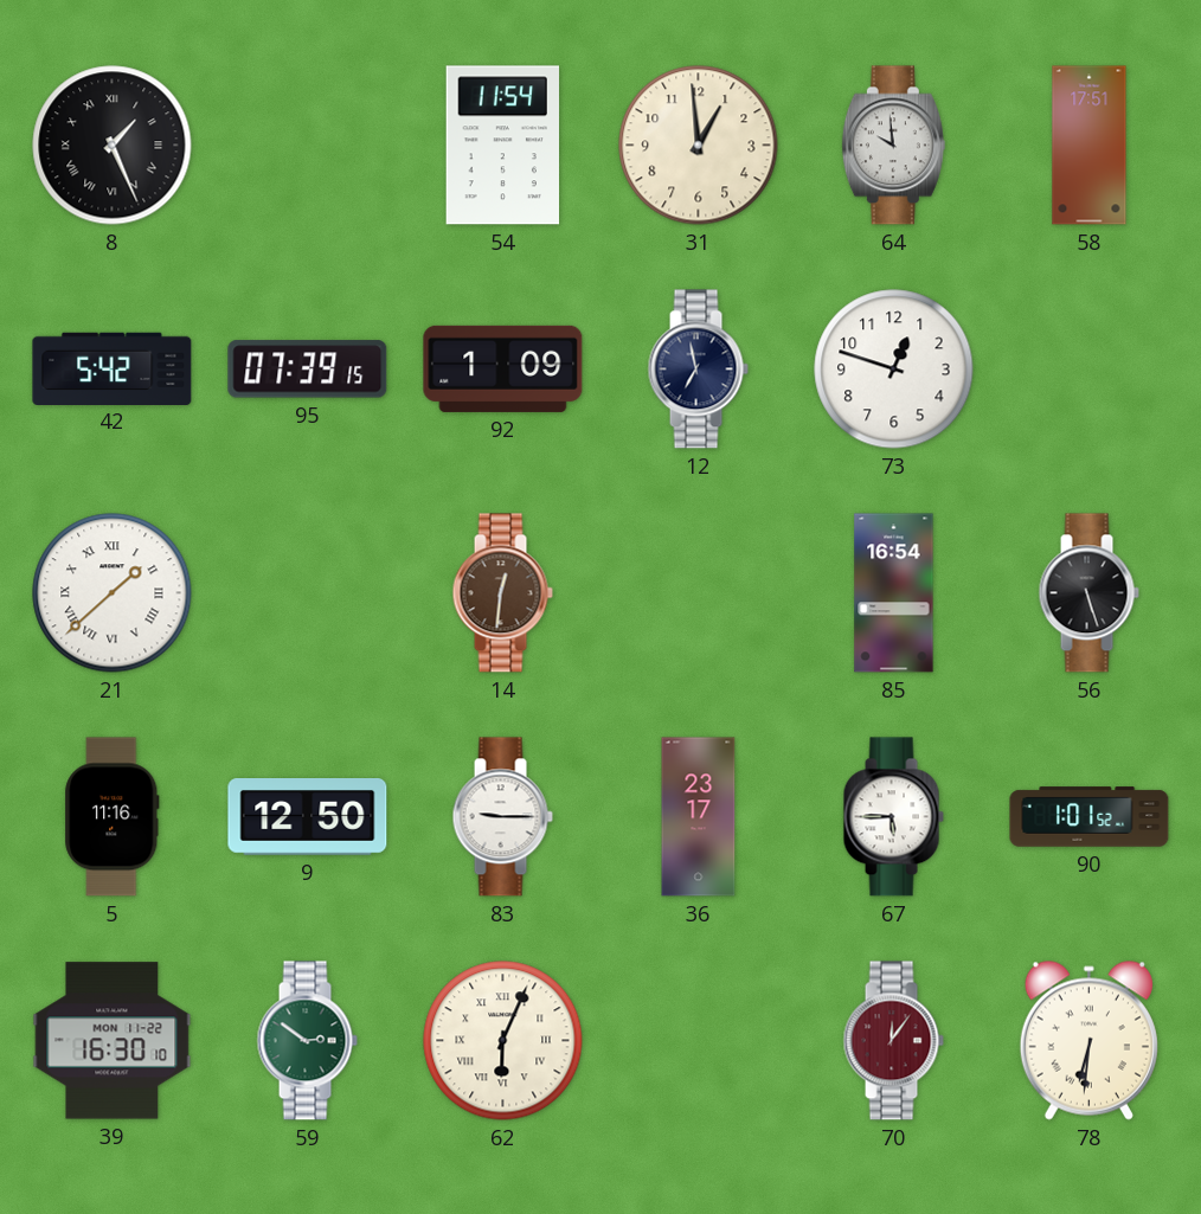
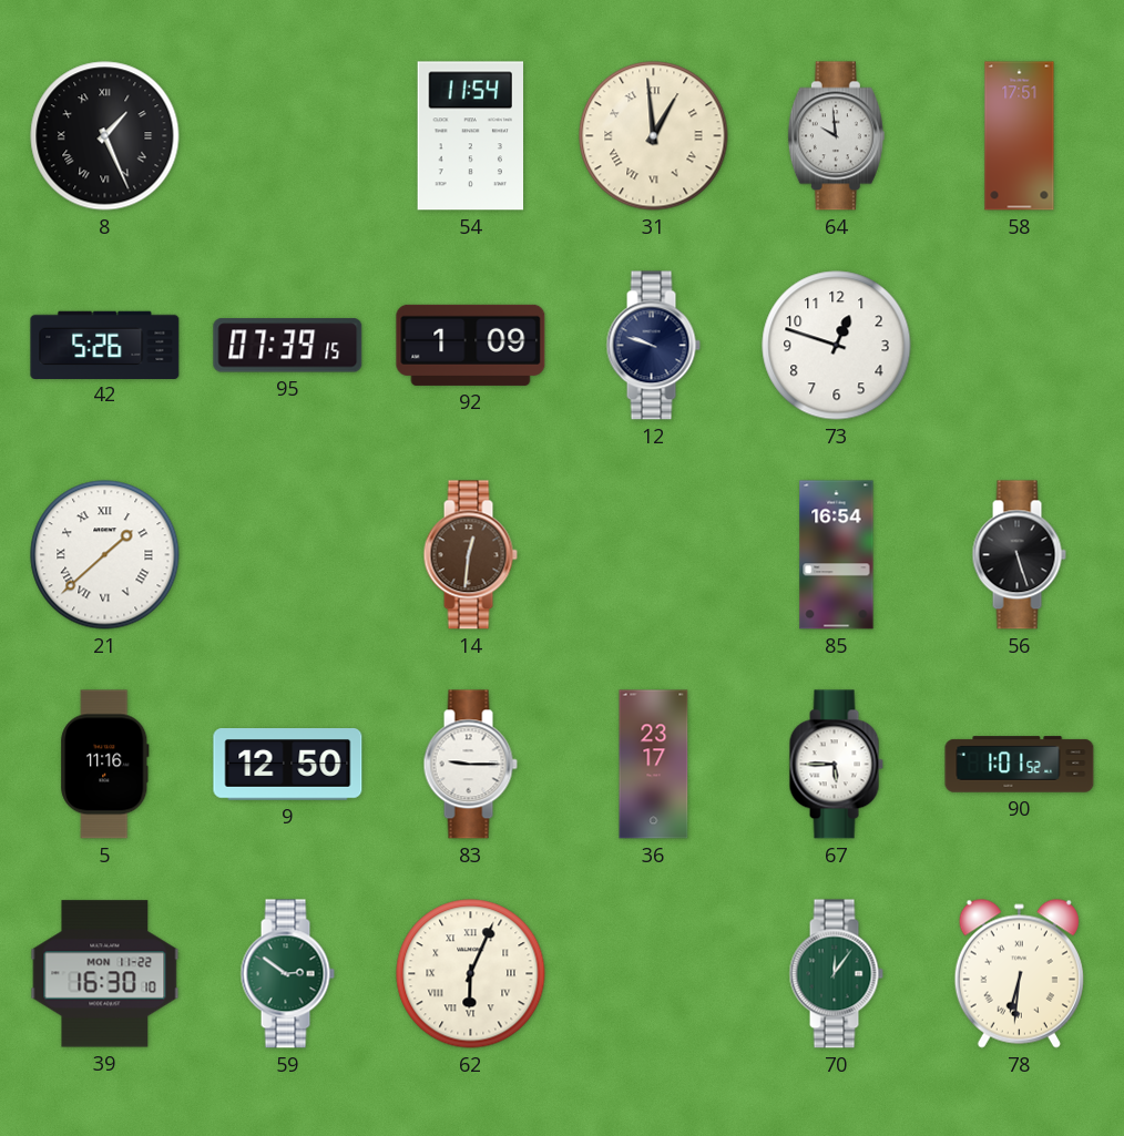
31 numerals: Arabic -> Roman
42: 5:42 -> 5:26
12: 6:58 -> 9:48
70 dial: burgundy -> green
